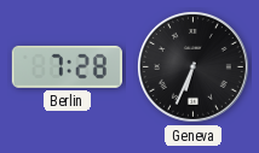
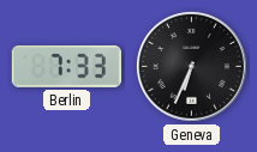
Berlin: 7:28 -> 7:33
